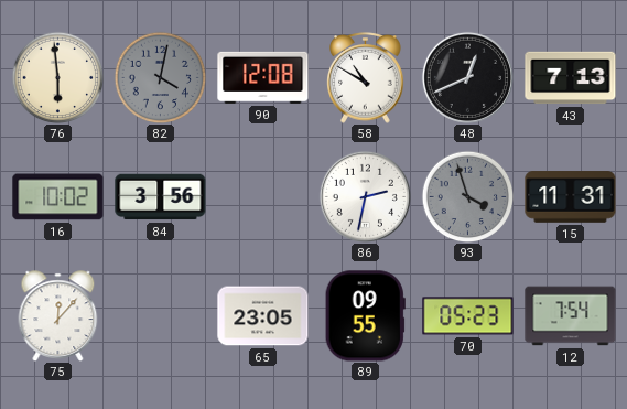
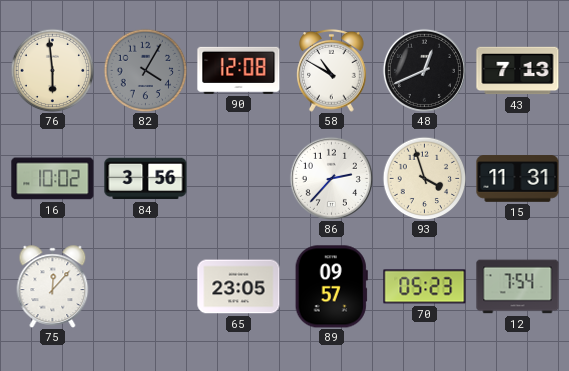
82: 4:02 -> 4:05
86: 2:32 -> 2:37
93 dial: grey -> cream
89: 09:55 -> 09:57
